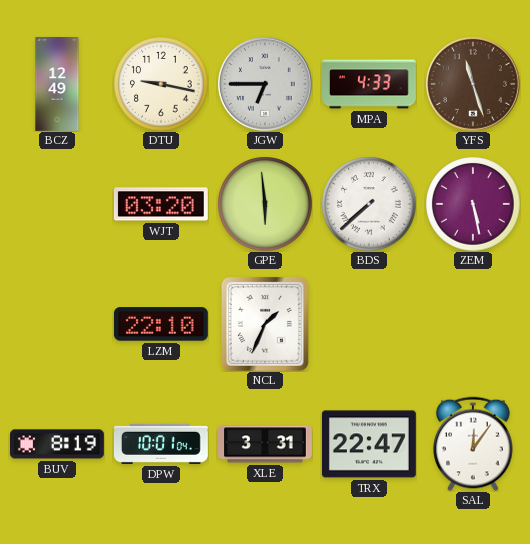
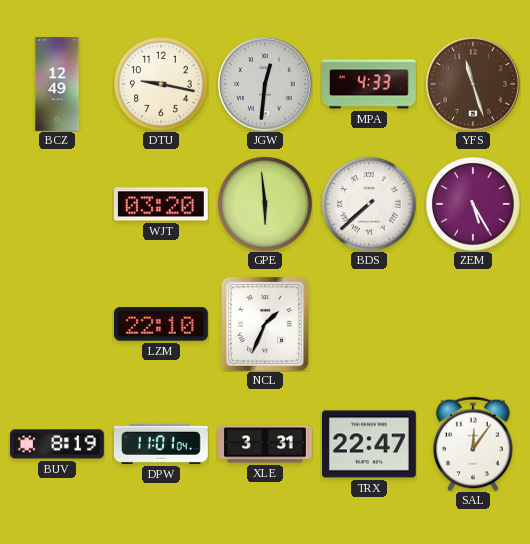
JGW: 6:45 -> 12:31
ZEM: 5:28 -> 5:25
DPW: 10:01 -> 11:01
